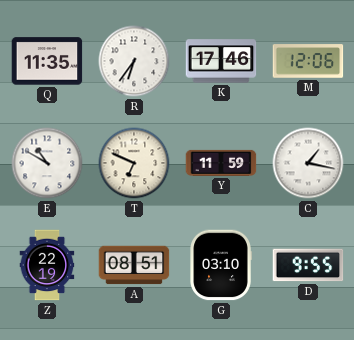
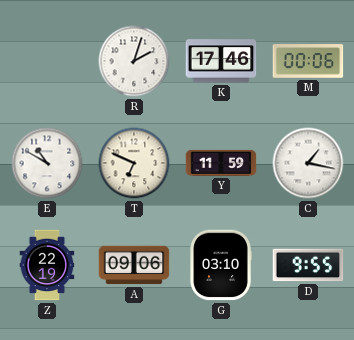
Q: 11:35 -> none
R: 6:36 -> 2:03
M: 12:06 -> 00:06
A: 08:51 -> 09:06
